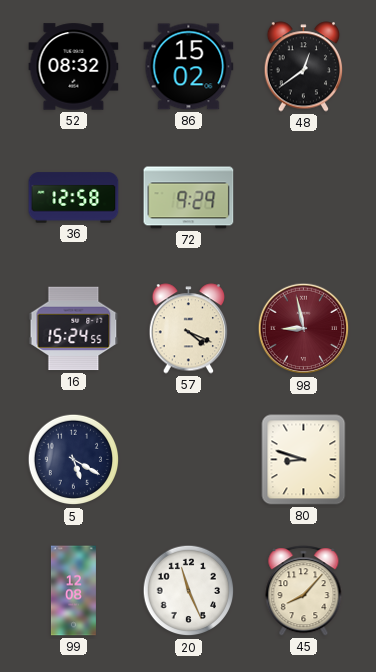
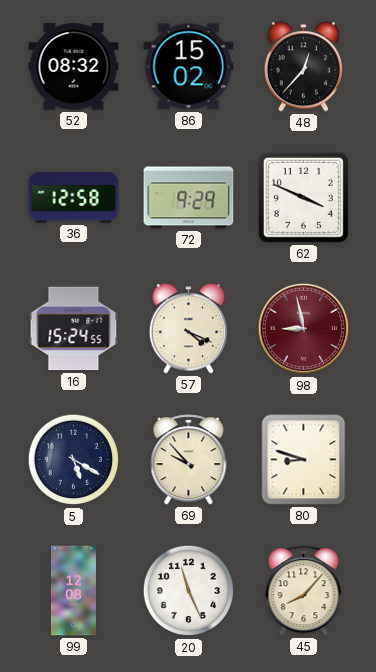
48: 12:39 -> 12:37
62: none -> 3:49
69: none -> 9:53
